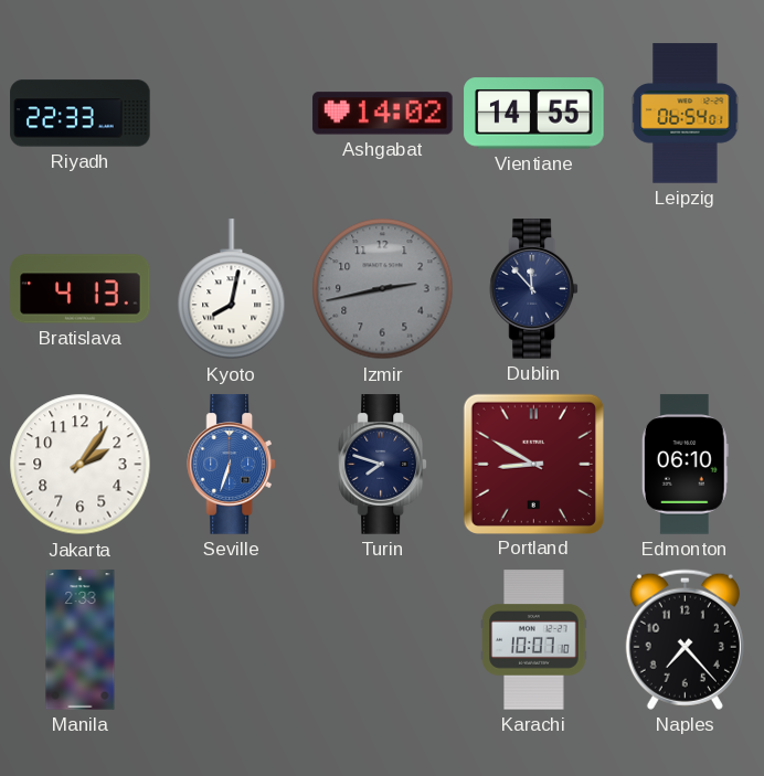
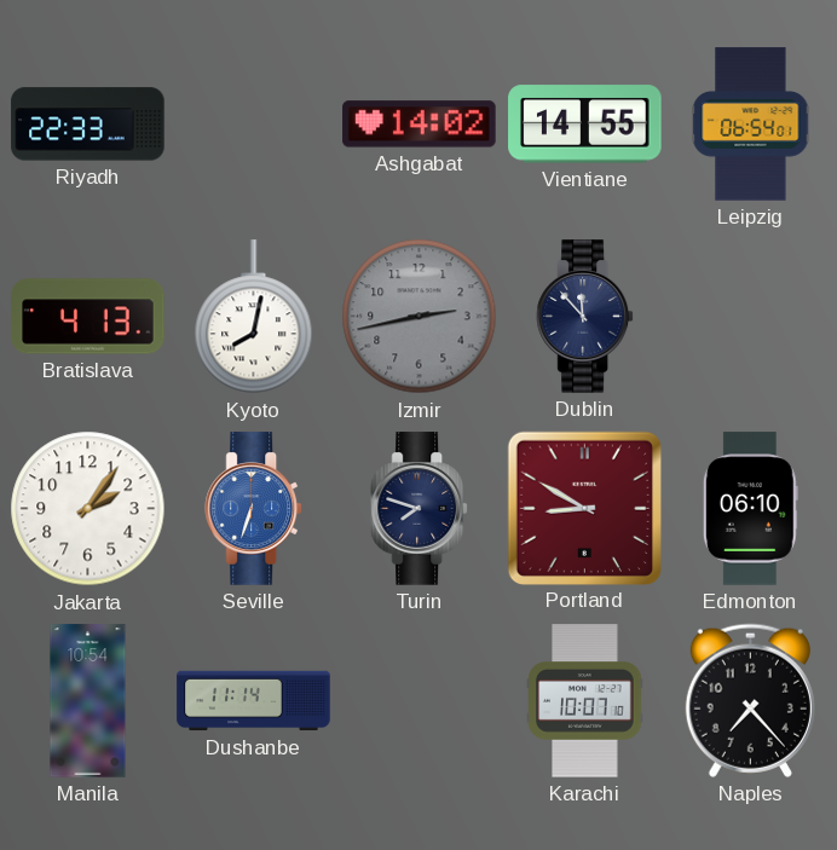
Manila: 2:33 -> 10:54
Dushanbe: none -> 11:14
